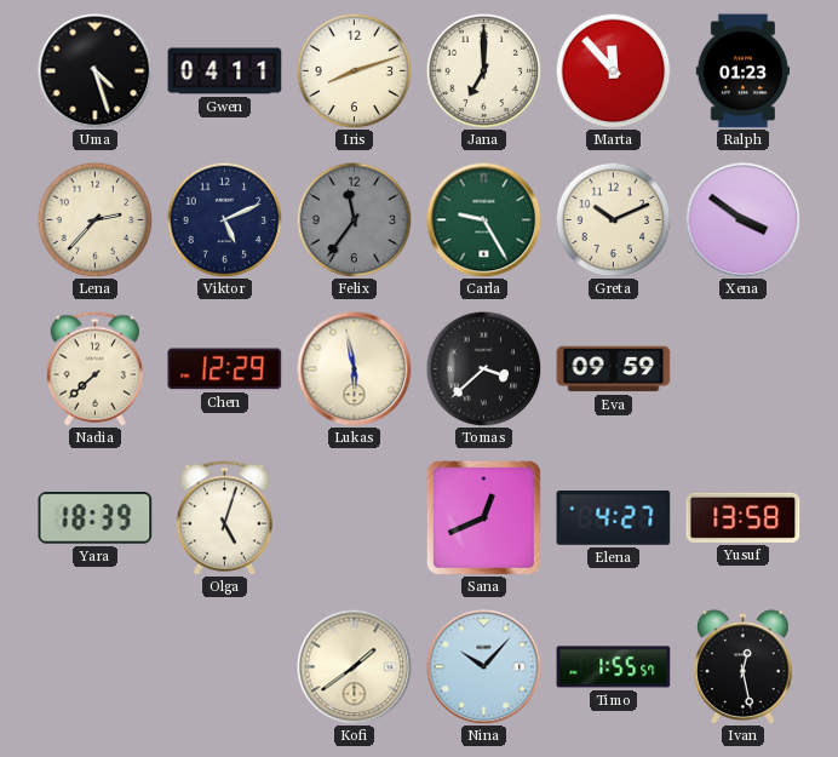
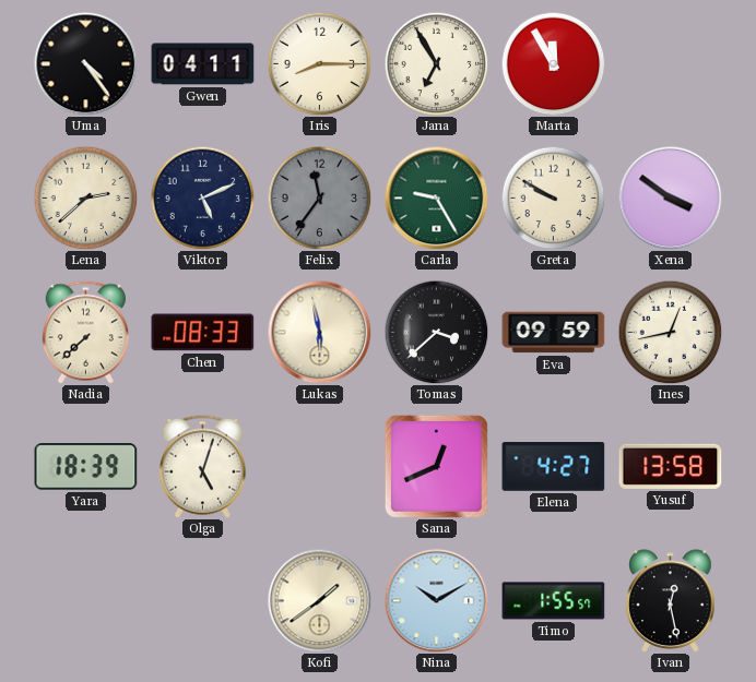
Uma: 4:27 -> 4:24
Iris: 8:12 -> 8:15
Jana: 7:00 -> 6:55
Marta: 11:53 -> 11:55
Ralph: 01:23 -> none
Lena: 2:37 -> 2:38
Greta: 10:11 -> 9:50
Chen: 12:29 -> 08:33
Ines: none -> 12:43
Nina: 10:07 -> 10:10
